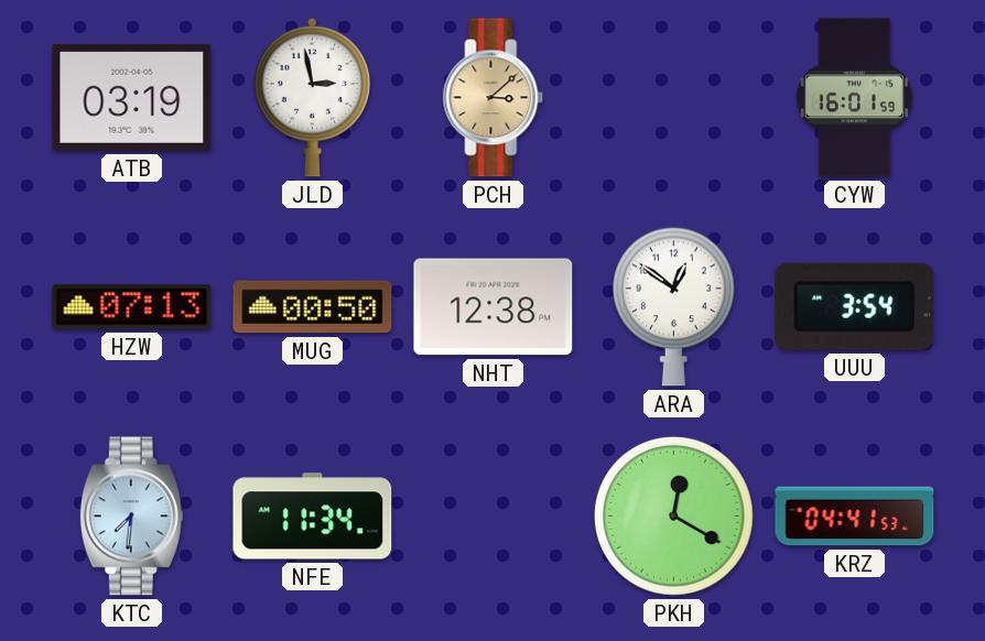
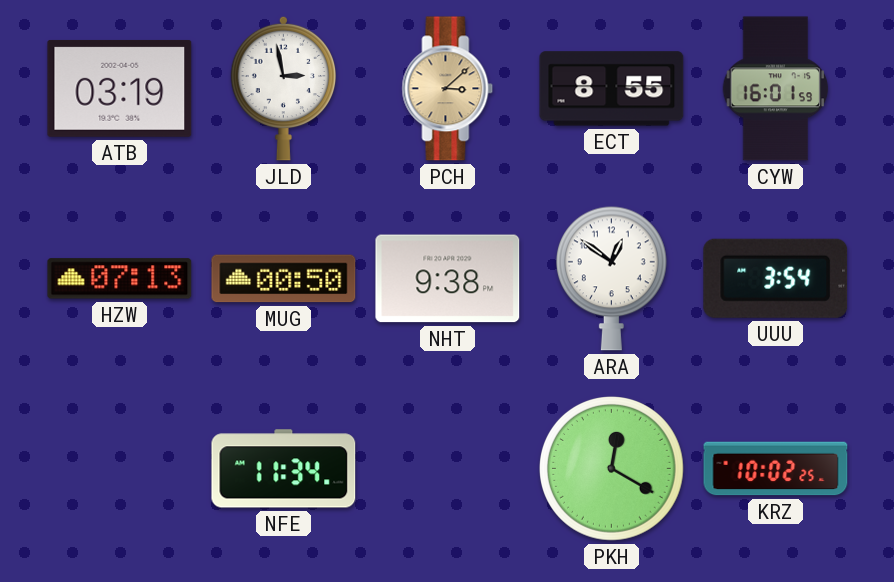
ECT: none -> 8:55
NHT: 12:38 -> 9:38
KTC: 7:31 -> none
KRZ: 04:41 -> 10:02
